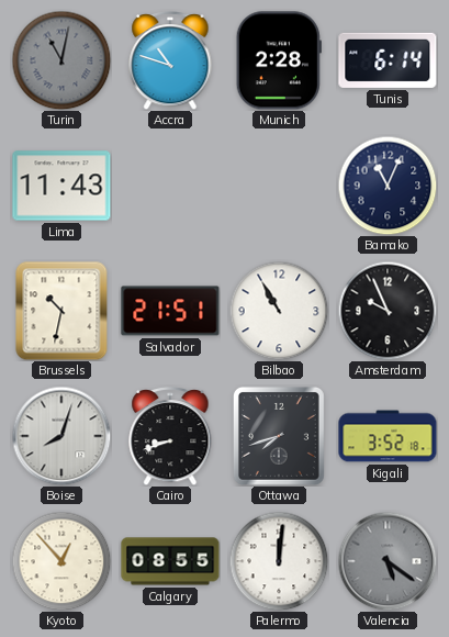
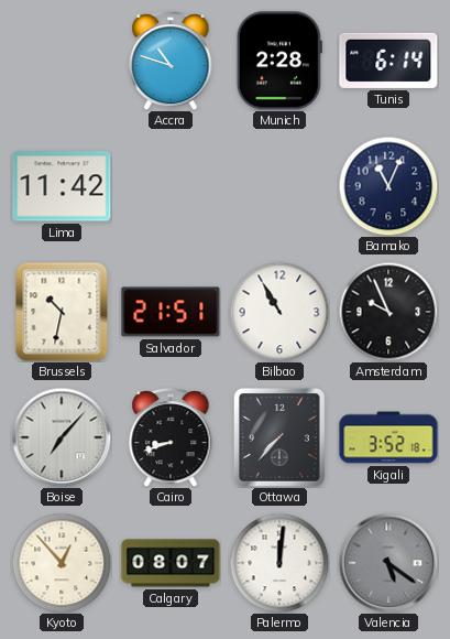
Turin: 11:02 -> none
Lima: 11:43 -> 11:42
Boise: 8:03 -> 7:07
Ottawa: 7:42 -> 7:37
Calgary: 08:55 -> 08:07
